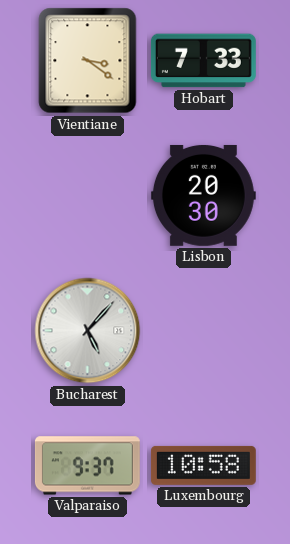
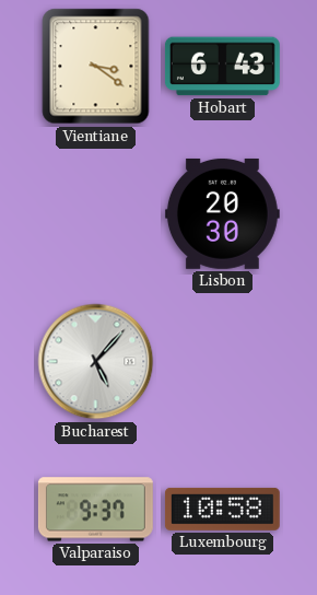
Hobart: 7:33 -> 6:43
